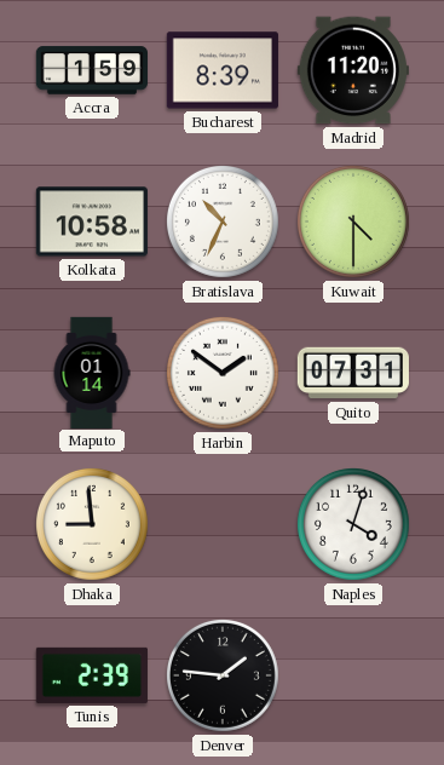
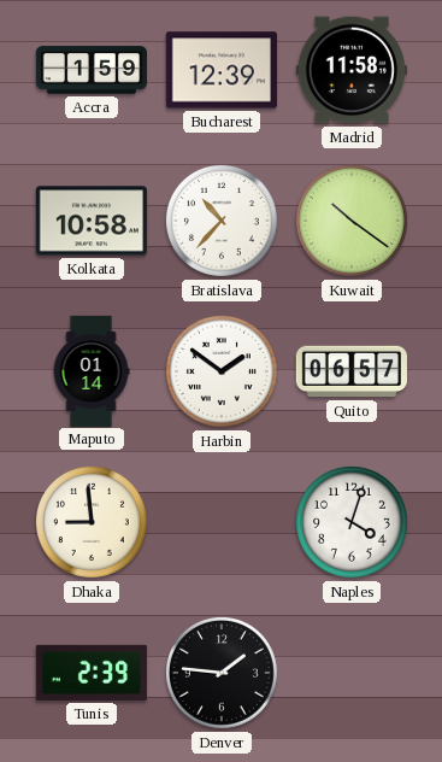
Bucharest: 8:39 -> 12:39
Madrid: 11:20 -> 11:58
Bratislava: 10:34 -> 10:37
Kuwait: 4:30 -> 10:21
Quito: 07:31 -> 06:57
